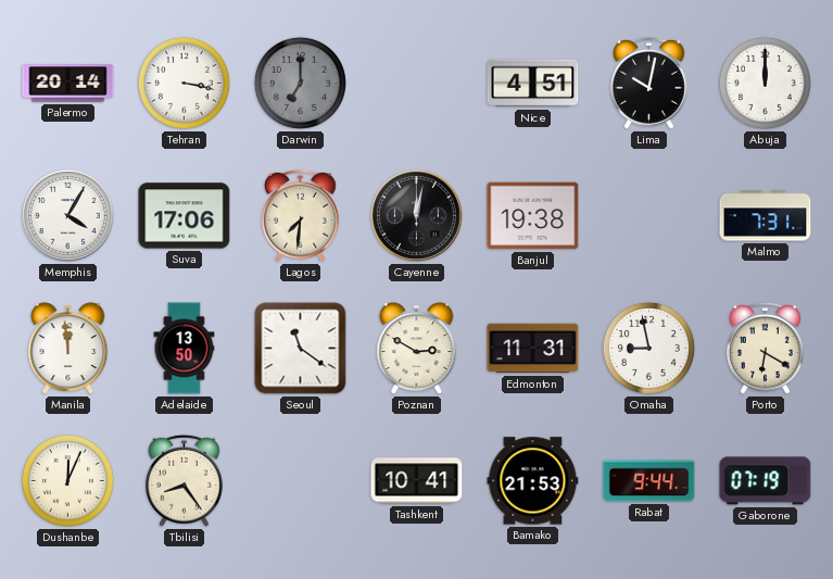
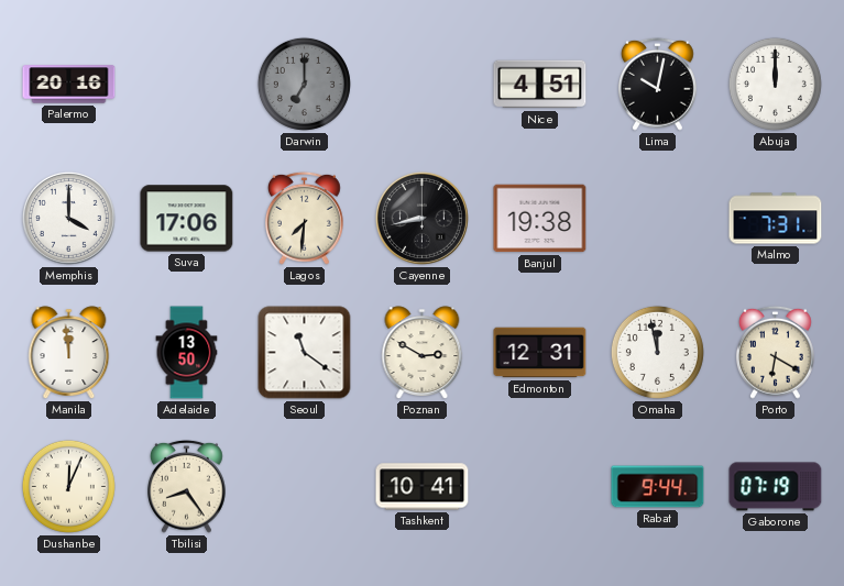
Palermo: 20:14 -> 20:16
Tehran: 3:17 -> none
Memphis: 4:05 -> 4:00
Cayenne: 12:02 -> 8:43
Edmonton: 11:31 -> 12:31
Omaha: 8:58 -> 11:58
Bamako: 21:53 -> none
